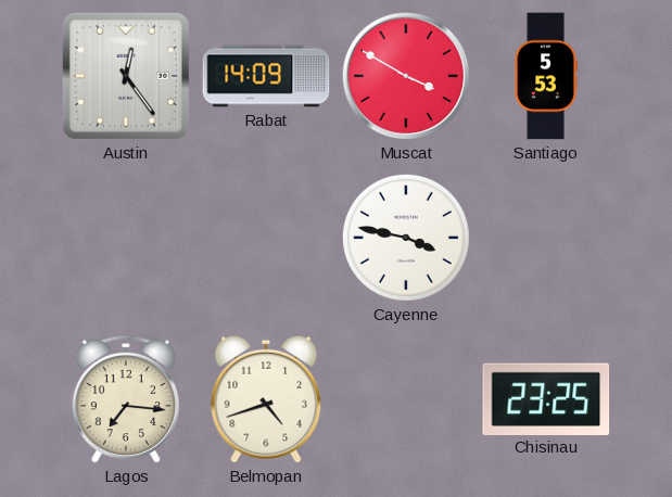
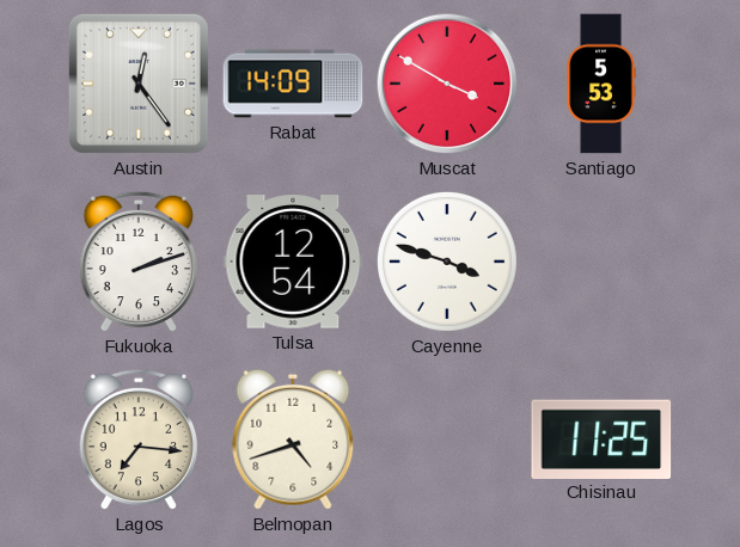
Fukuoka: none -> 2:12
Tulsa: none -> 12:54
Cayenne: 3:47 -> 3:48
Chisinau: 23:25 -> 11:25
